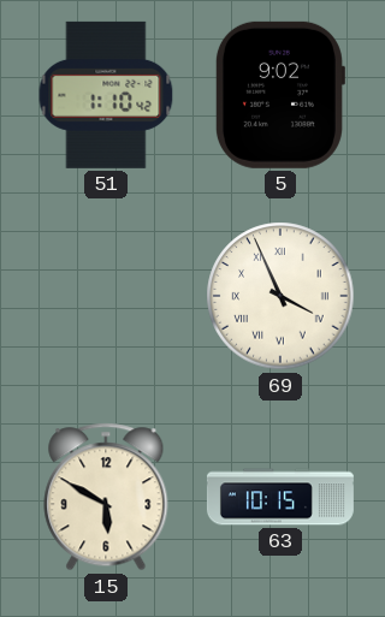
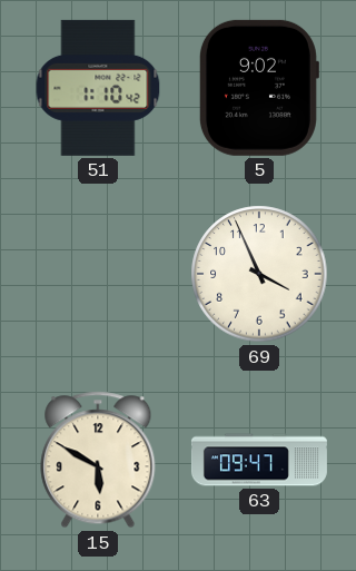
69 numerals: Roman -> Arabic
63: 10:15 -> 09:47
